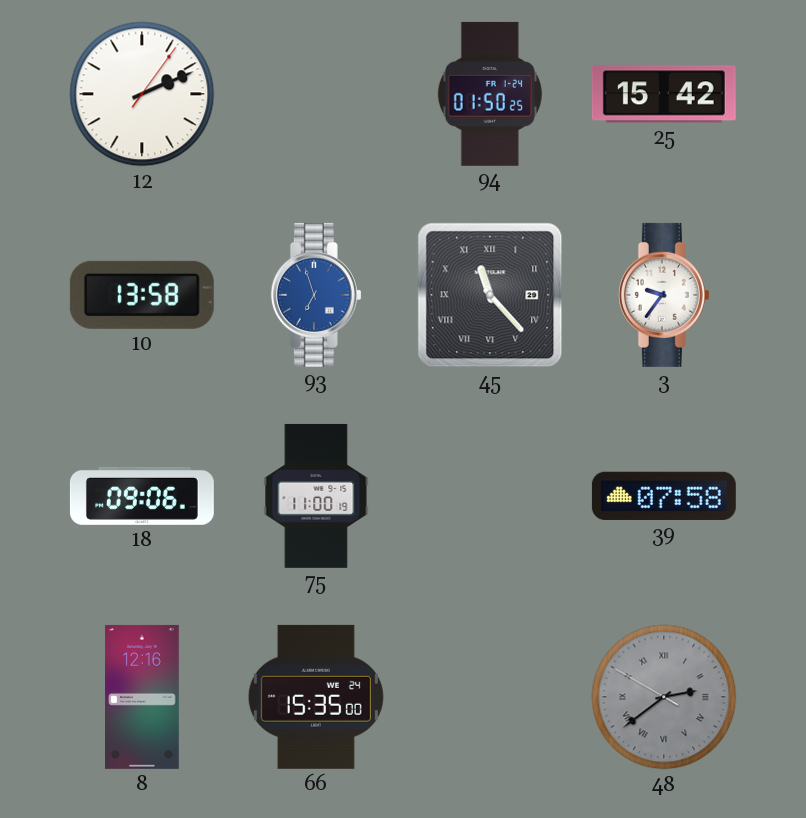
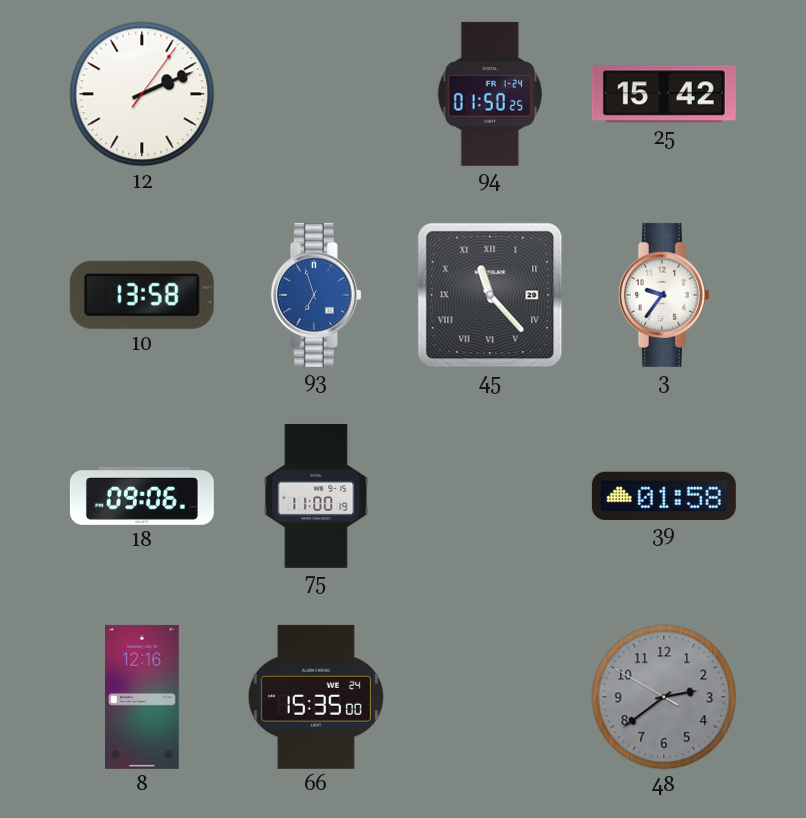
39: 07:58 -> 01:58
48 numerals: Roman -> Arabic
